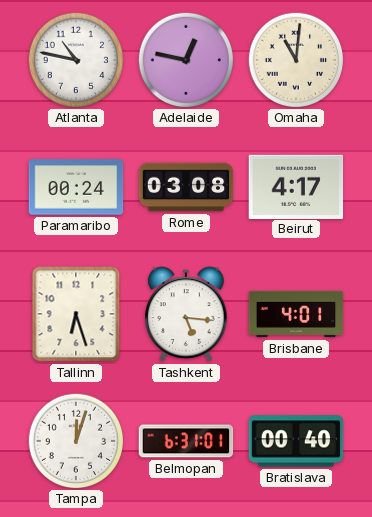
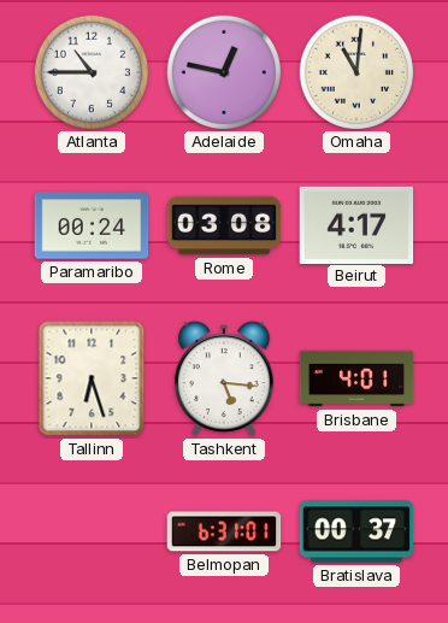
Atlanta: 10:47 -> 10:45
Tampa: 12:03 -> none
Bratislava: 00:40 -> 00:37
